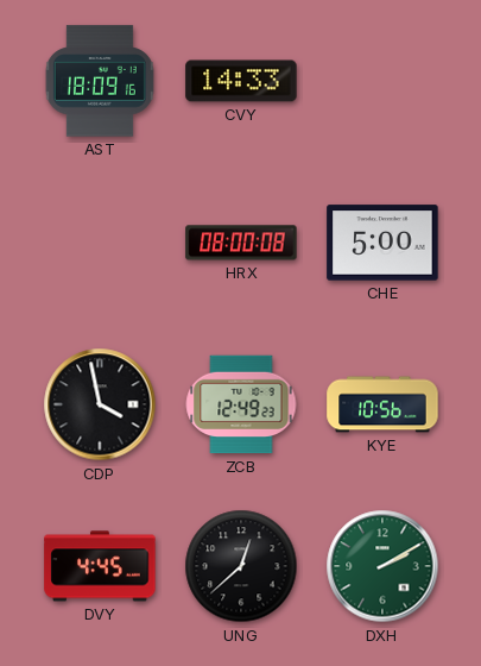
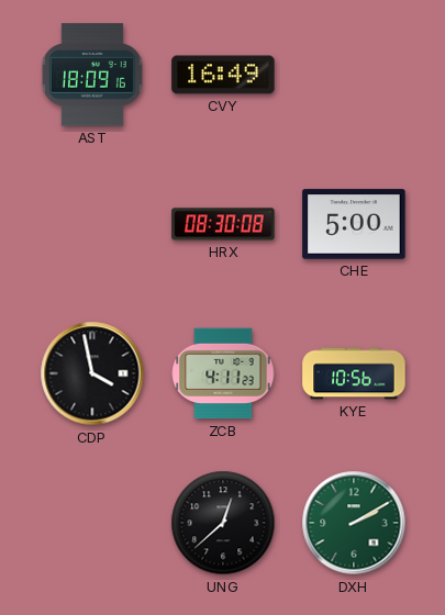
CVY: 14:33 -> 16:49
HRX: 08:00 -> 08:30
ZCB: 12:49 -> 4:11
DVY: 4:45 -> none
